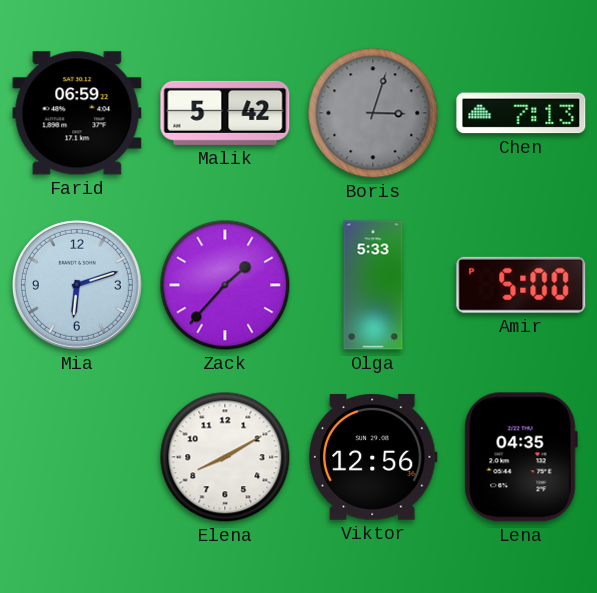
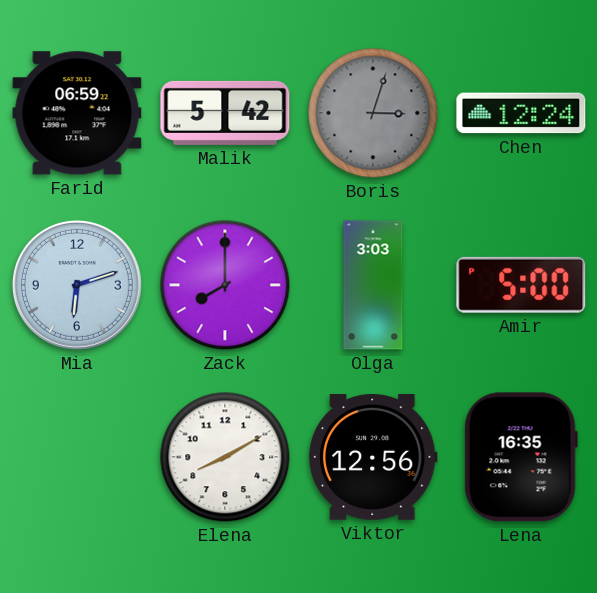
Chen: 7:13 -> 12:24
Zack: 1:37 -> 8:00
Olga: 5:33 -> 3:03
Lena: 04:35 -> 16:35
